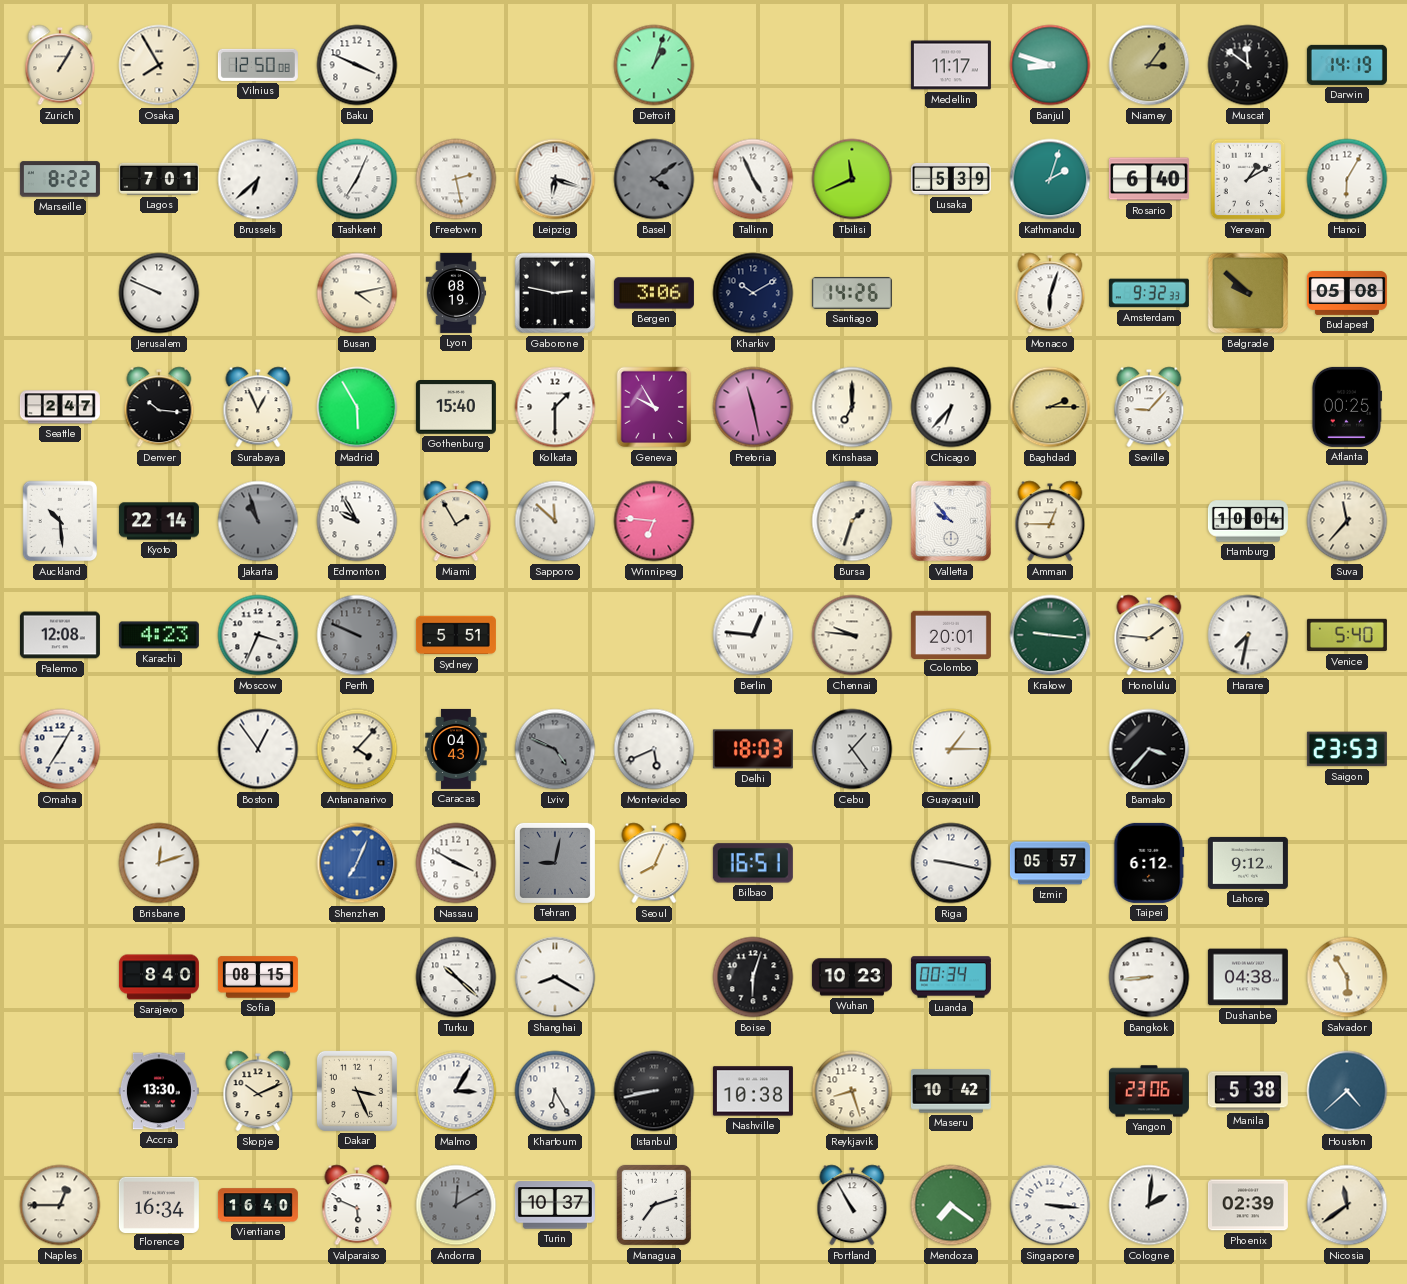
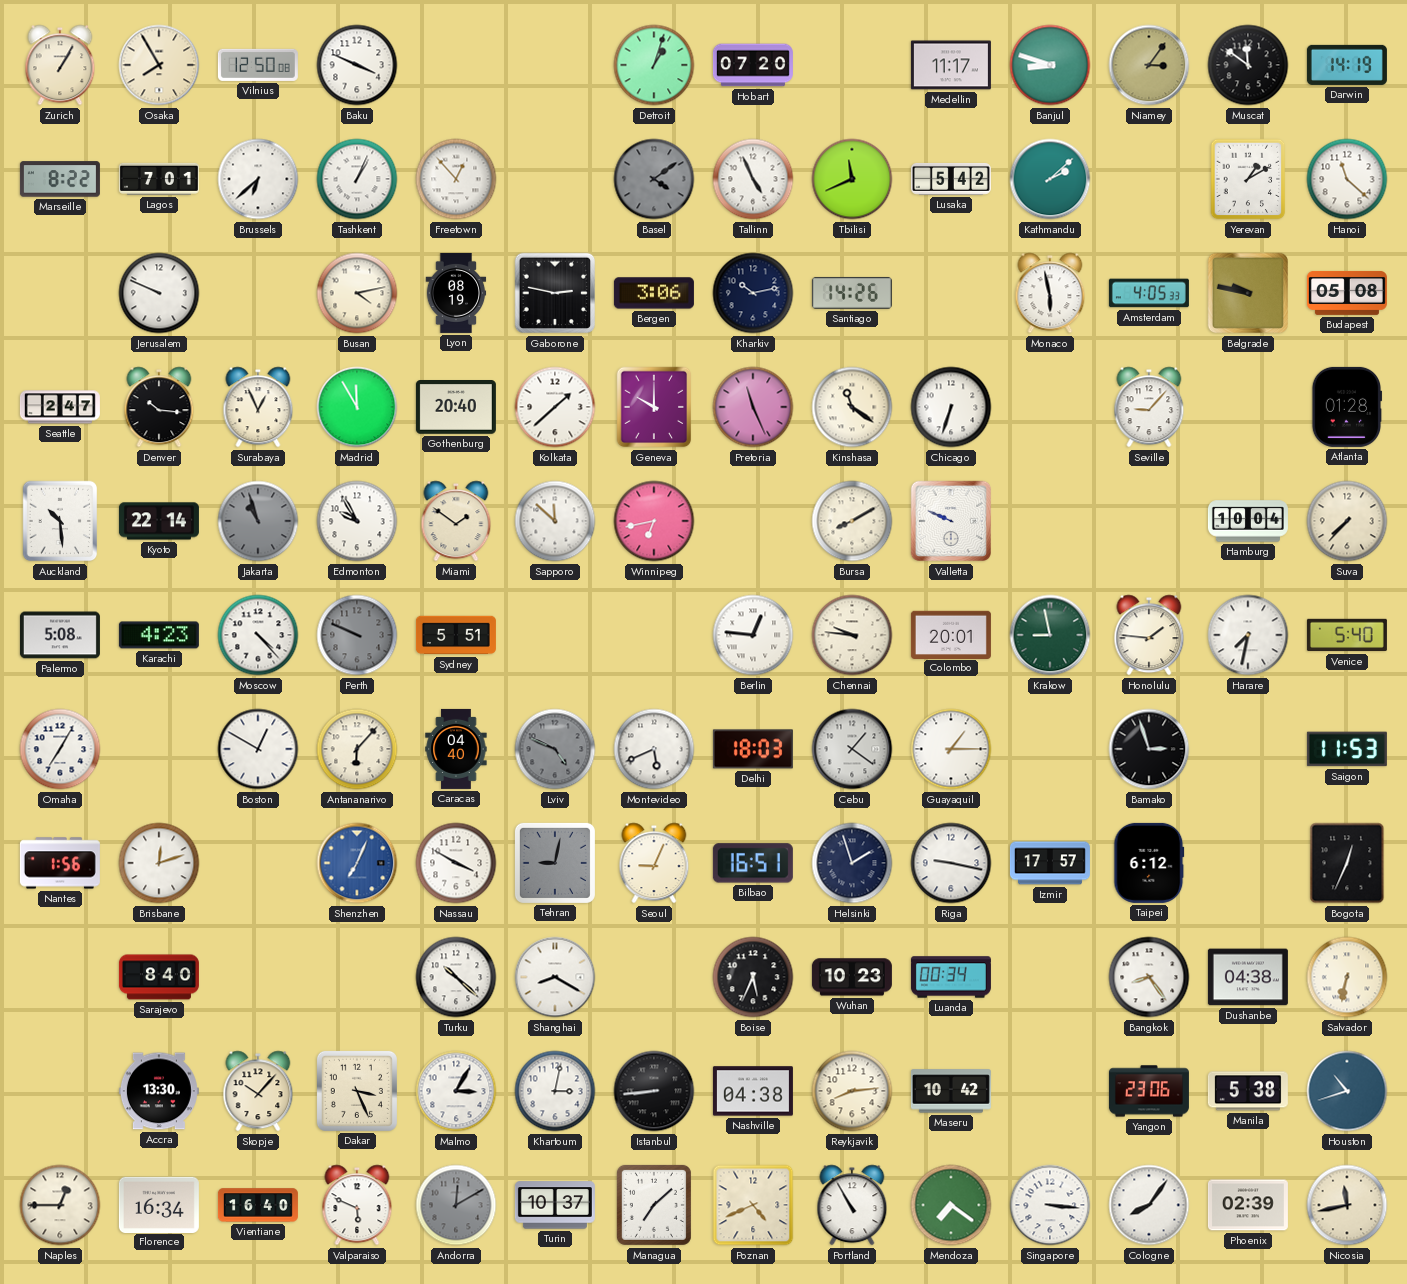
Hobart: none -> 07:20
Tashkent: 7:04 -> 1:04
Freetown: 2:28 -> 12:53
Leipzig: 6:18 -> none
Lusaka: 5:39 -> 5:42
Kathmandu: 2:03 -> 2:08
Rosario: 6:40 -> none
Hanoi: 6:05 -> 11:22
Kharkiv: 10:10 -> 10:13
Monaco: 6:03 -> 5:58
Amsterdam: 9:32 -> 4:05
Belgrade: 9:52 -> 9:47
Madrid: 5:55 -> 11:55
Gothenburg: 15:40 -> 20:40
Kolkata: 1:30 -> 1:38
Geneva: 9:55 -> 10:00
Pretoria: 11:28 -> 11:26
Kinshasa: 7:00 -> 11:21
Chicago: 6:37 -> 6:33
Baghdad: 2:15 -> none
Atlanta: 00:25 -> 01:28
Miami: 1:55 -> 1:51
Winnipeg: 6:46 -> 6:43
Bursa: 1:33 -> 8:10
Valletta: 9:53 -> 9:49
Amman: 12:45 -> none
Suva: 11:37 -> 7:37
Palermo: 12:08 -> 5:08
Moscow: 3:34 -> 4:23
Krakow: 9:16 -> 8:58
Boston: 12:54 -> 12:50
Antananarivo: 4:07 -> 6:07
Caracas: 04:43 -> 04:40
Cebu: 1:24 -> 1:21
Bamako: 3:37 -> 2:57
Saigon: 23:53 -> 11:53
Nantes: none -> 1:56
Seoul: 8:04 -> 9:04
Helsinki: none -> 1:57
Izmir: 05:57 -> 17:57
Lahore: 9:12 -> none
Bogota: none -> 12:34
Sofia: 08:15 -> none
Boise: 6:03 -> 5:34
Bangkok: 8:44 -> 8:24
Salvador: 5:55 -> 6:32
Skopje: 10:11 -> 10:07
Khartoum: 6:25 -> 3:02
Istanbul: 8:43 -> 8:44
Nashville: 10:38 -> 04:38
Reykjavik: 8:27 -> 8:14
Houston: 4:38 -> 10:42
Managua: 7:12 -> 7:08
Poznan: none -> 4:41
Cologne: 2:01 -> 8:06
Nicosia: 11:39 -> 11:43
